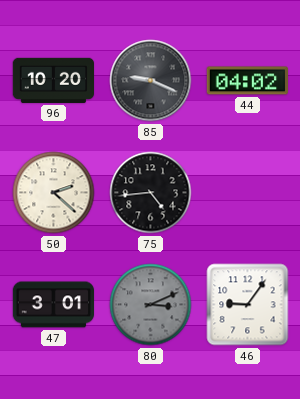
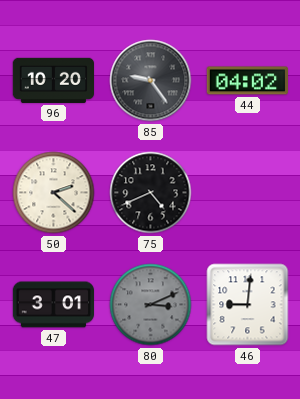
85: 9:19 -> 9:24
75: 4:44 -> 4:41
46: 9:06 -> 9:01
